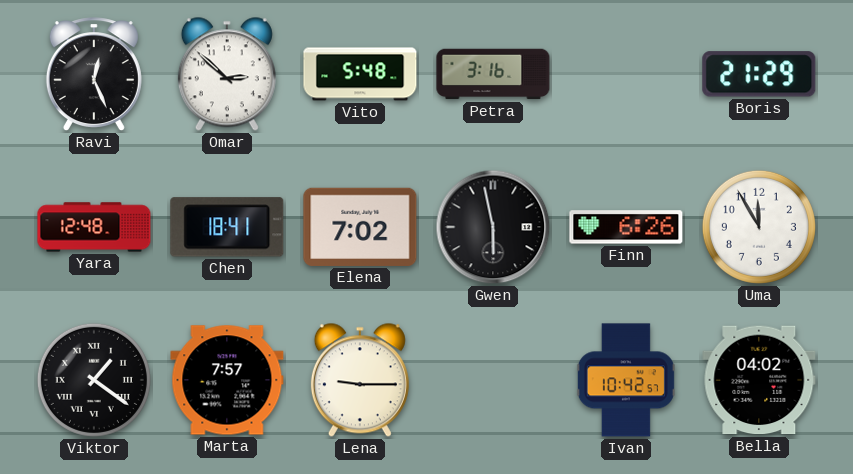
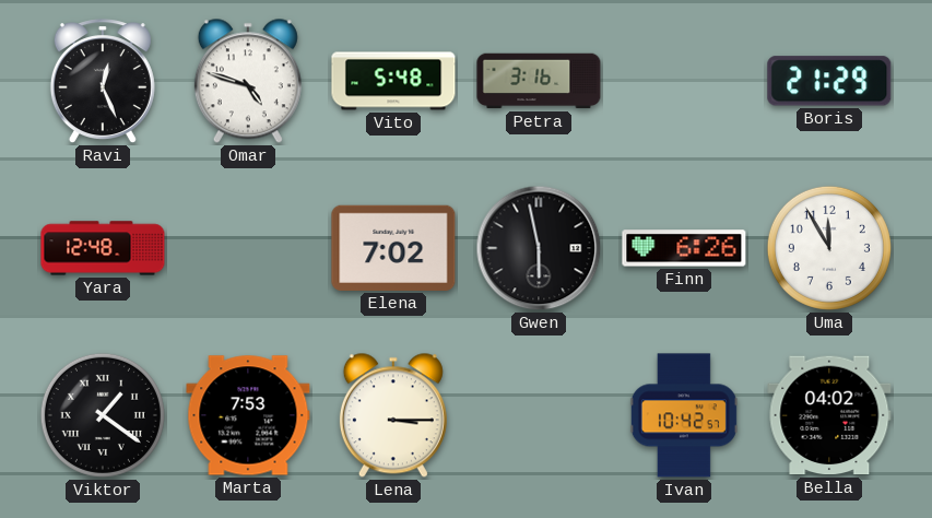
Omar: 2:52 -> 4:48
Chen: 18:41 -> none
Marta: 7:57 -> 7:53
Lena: 9:15 -> 3:15
